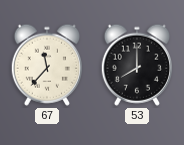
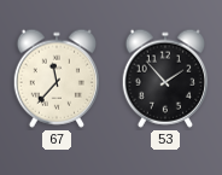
53: 8:00 -> 1:53
